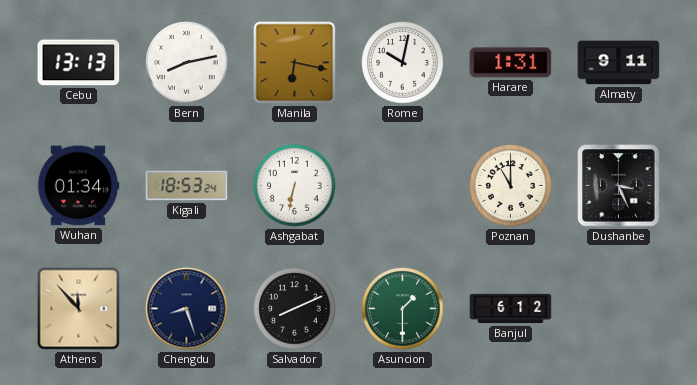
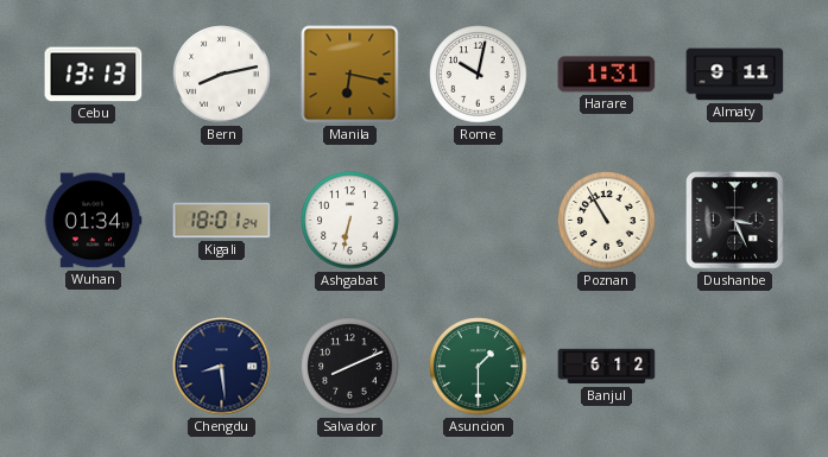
Kigali: 18:53 -> 18:01
Poznan: 11:00 -> 10:55
Athens: 11:53 -> none
Chengdu: 8:27 -> 8:29
